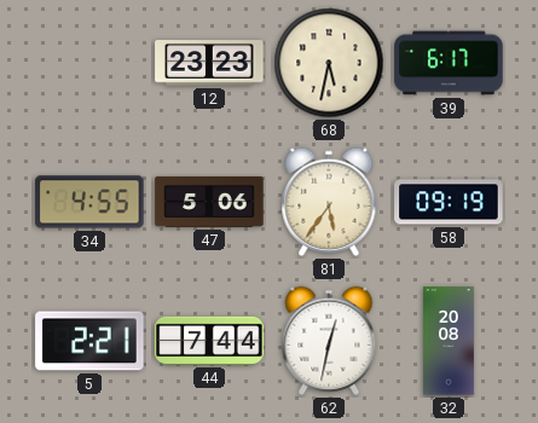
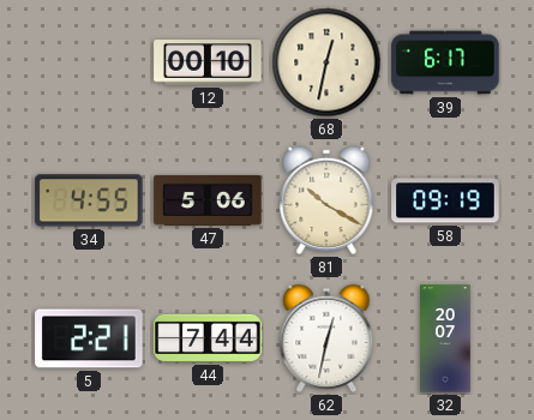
12: 23:23 -> 00:10
68: 5:32 -> 12:32
81: 5:36 -> 10:20
32: 20:08 -> 20:07
